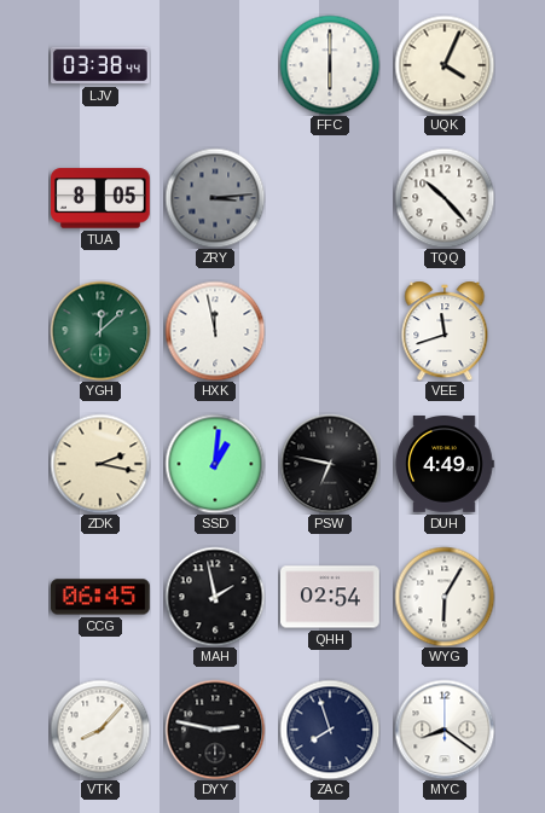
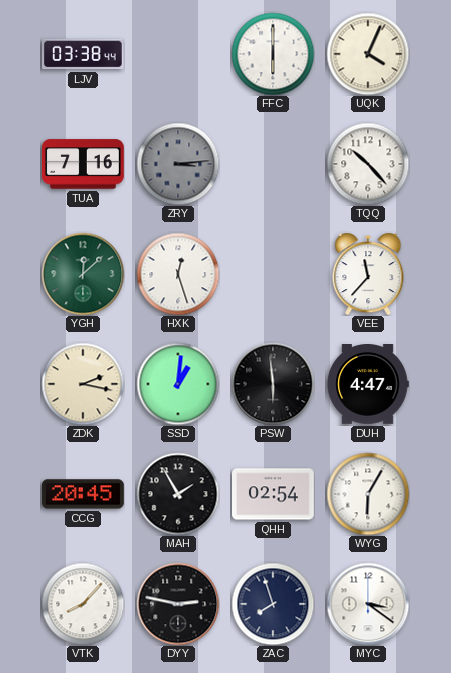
TUA: 8:05 -> 7:16
HXK: 11:58 -> 12:27
VEE: 11:42 -> 11:37
PSW: 6:47 -> 5:59
DUH: 4:49 -> 4:47
CCG: 06:45 -> 20:45
MAH: 1:58 -> 1:55
MYC: 8:21 -> 3:21
